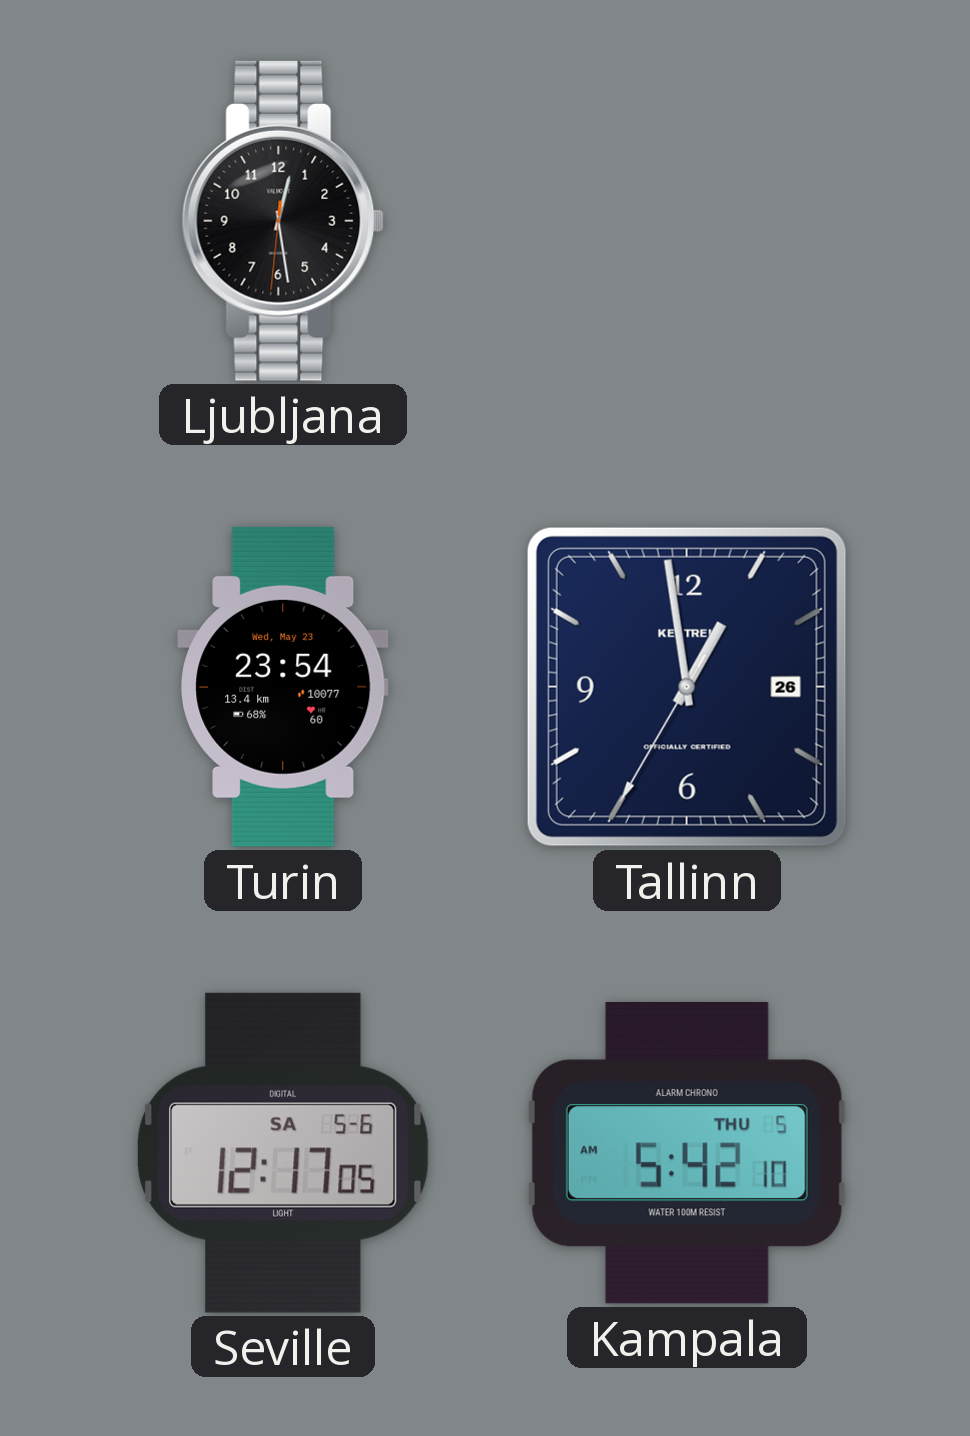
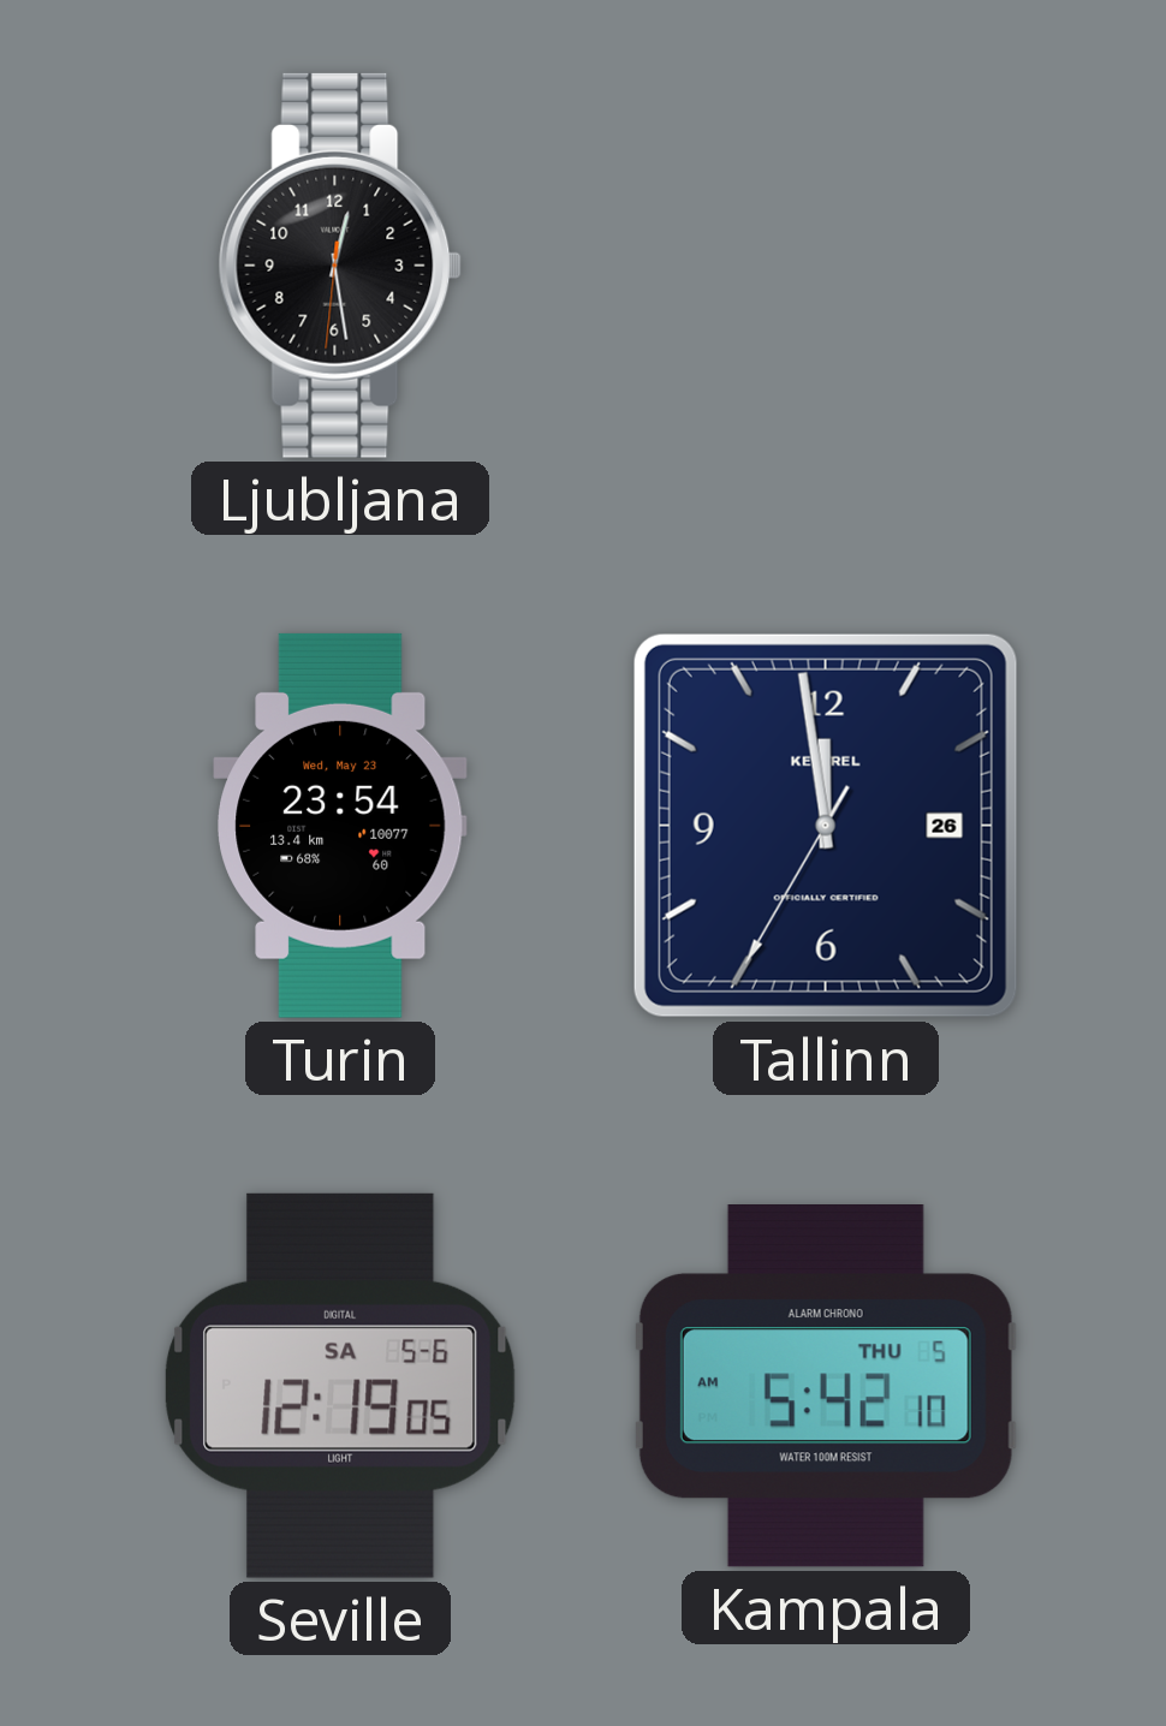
Tallinn: 12:58 -> 11:58
Seville: 12:17 -> 12:19
